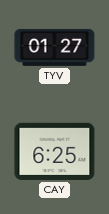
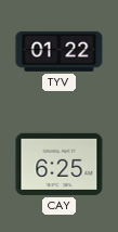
TYV: 01:27 -> 01:22
